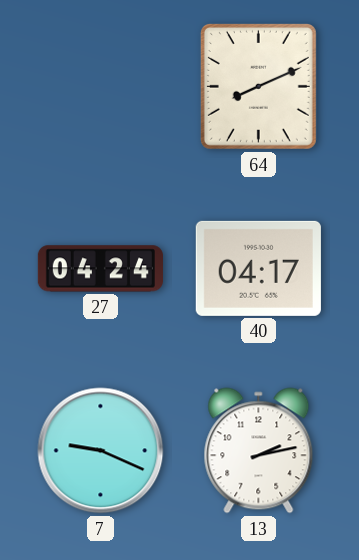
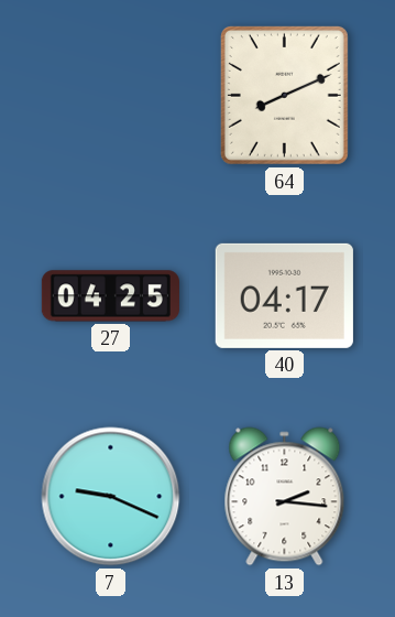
27: 04:24 -> 04:25
13: 2:13 -> 2:16
